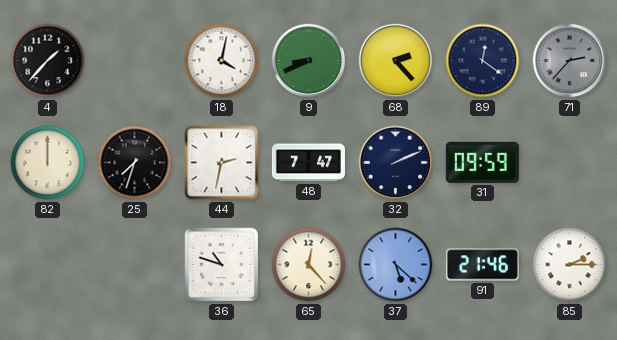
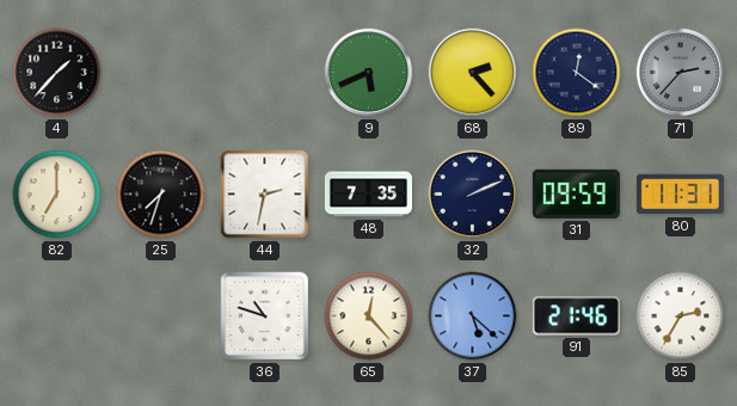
18: 4:02 -> none
9: 8:41 -> 5:41
82: 12:00 -> 7:00
48: 7:47 -> 7:35
80: none -> 11:31
85: 2:15 -> 2:35
